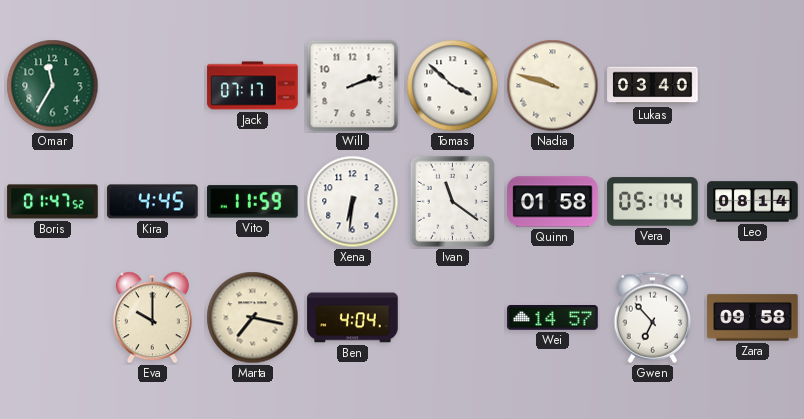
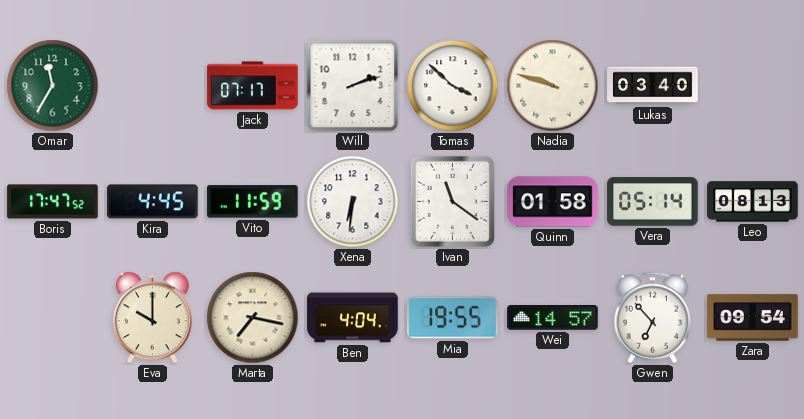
Boris: 01:47 -> 17:47
Leo: 08:14 -> 08:13
Mia: none -> 19:55
Zara: 09:58 -> 09:54
